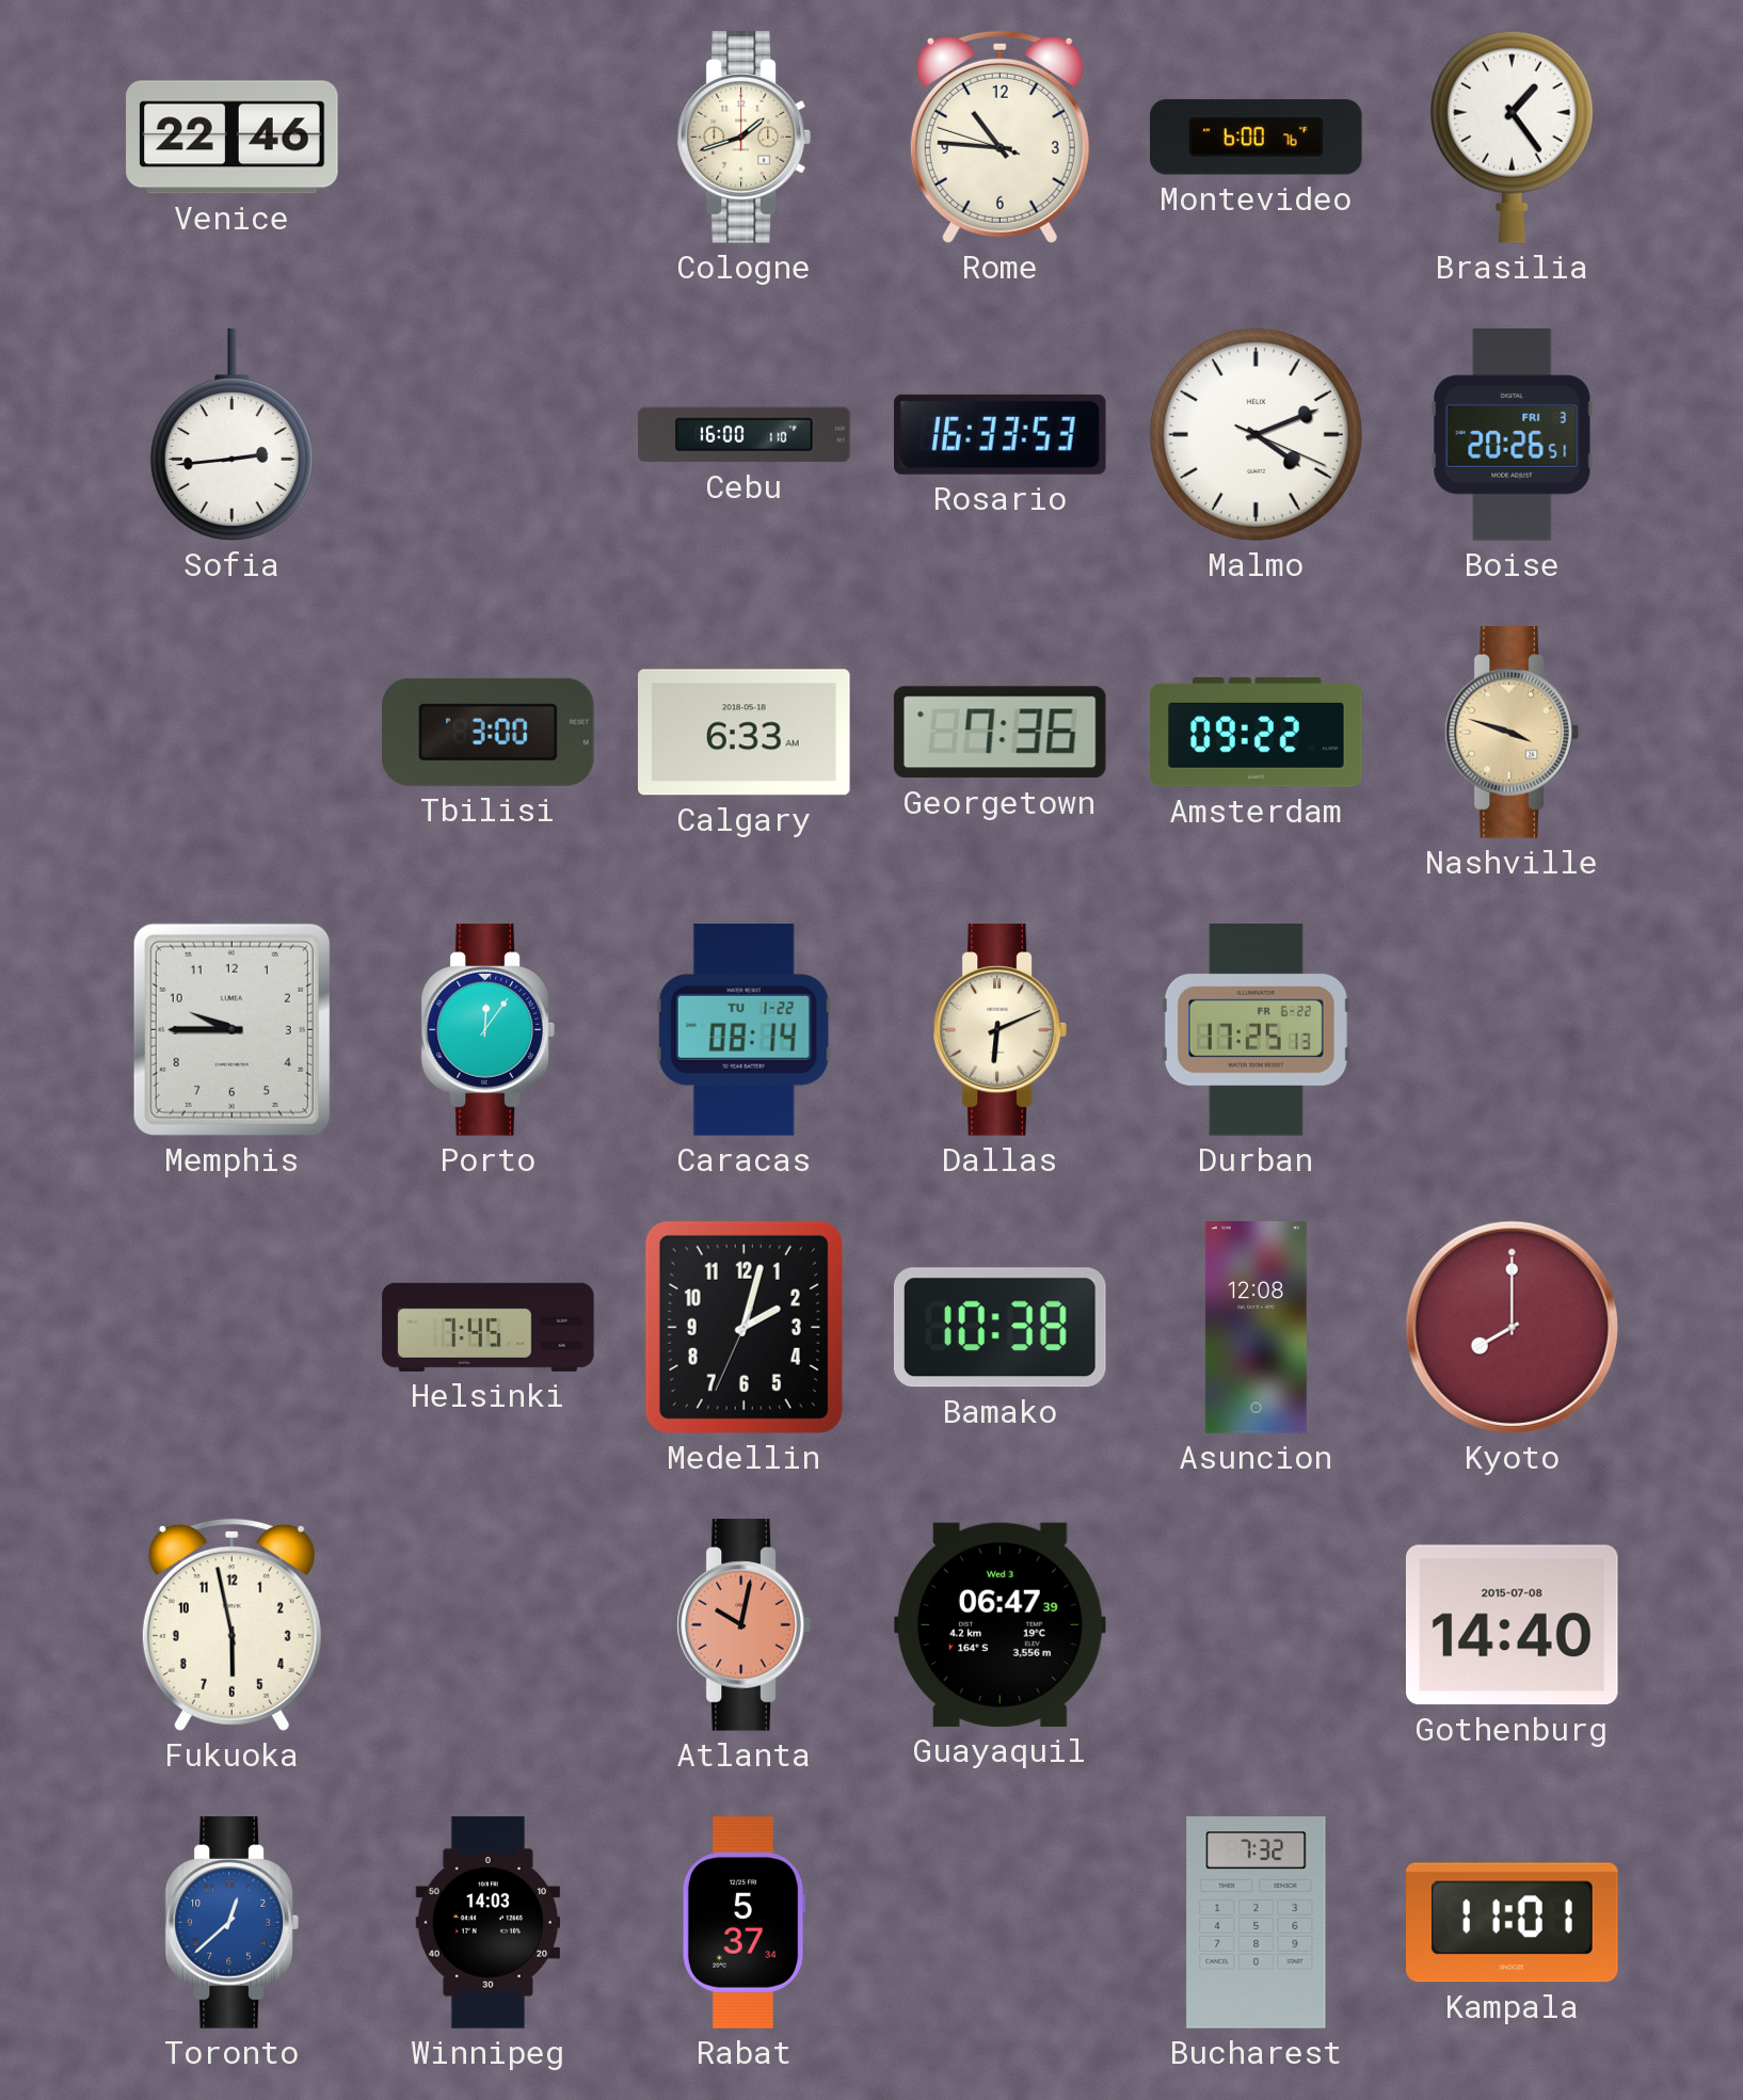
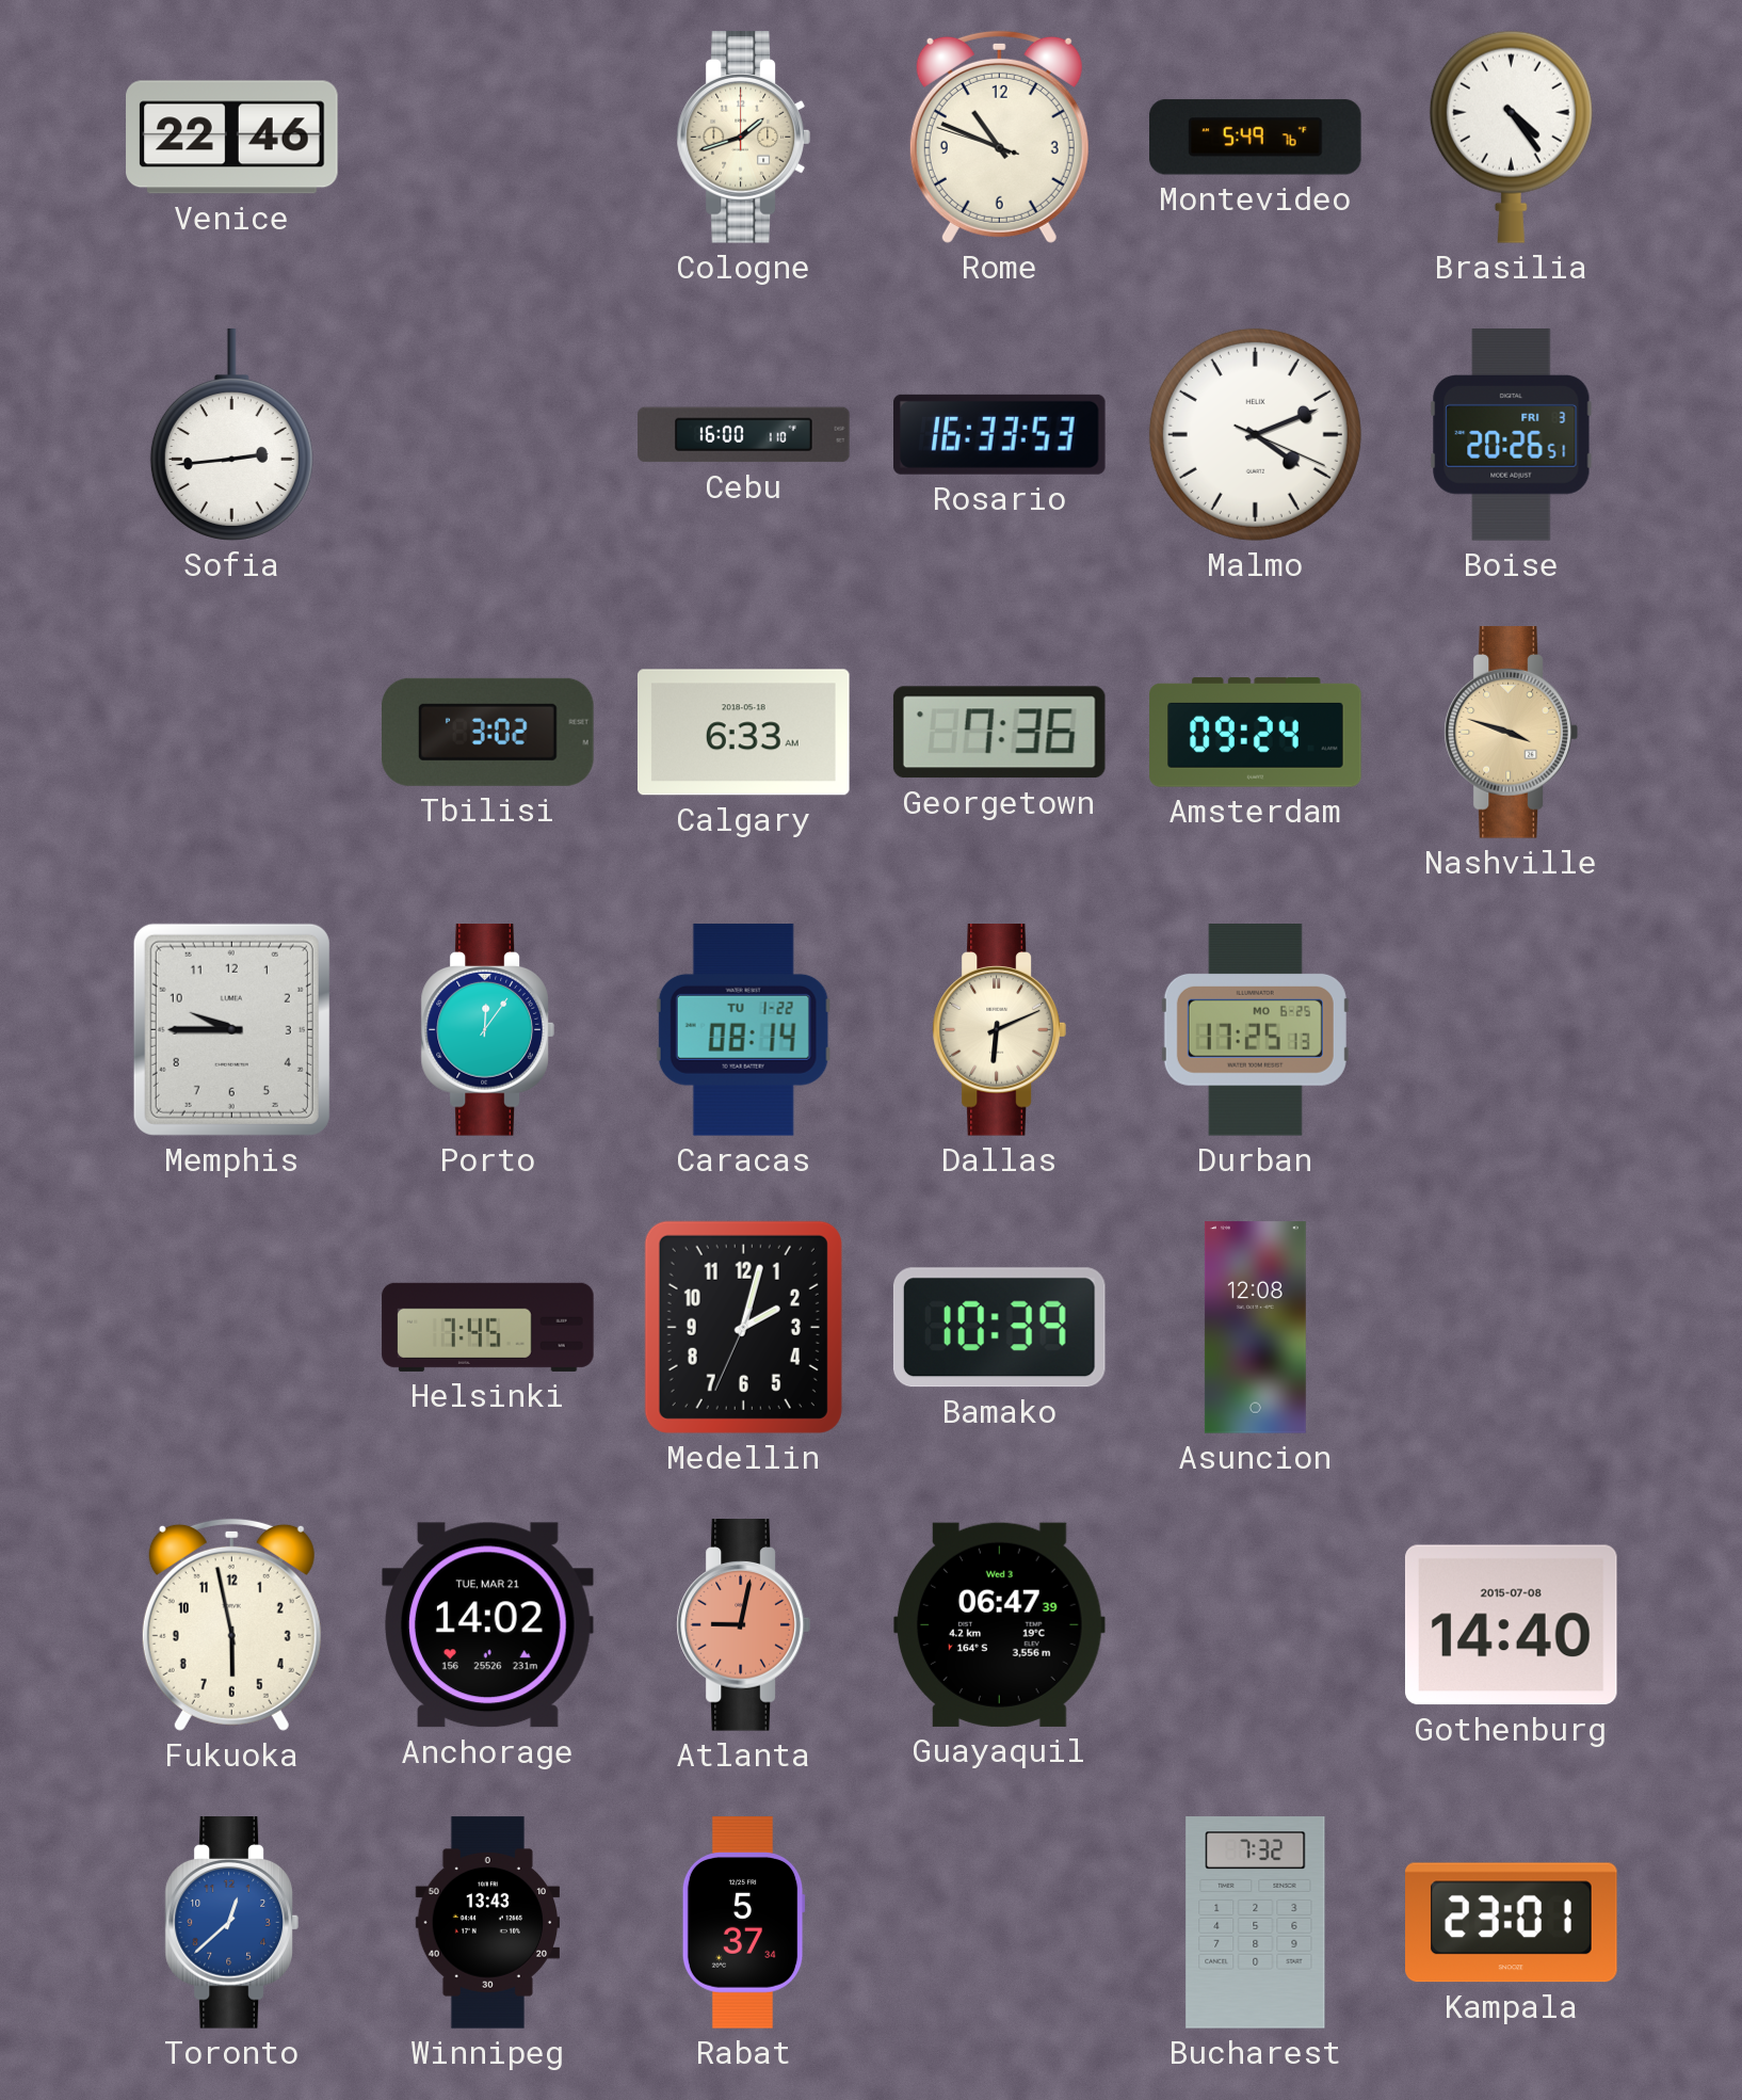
Rome: 10:45 -> 10:48
Montevideo: 6:00 -> 5:49
Brasilia: 1:24 -> 4:24
Tbilisi: 3:00 -> 3:02
Amsterdam: 09:22 -> 09:24
Durban date: FR 6-22 -> MO 6-25
Bamako: 10:38 -> 10:39
Kyoto: 8:00 -> none
Anchorage: none -> 14:02
Atlanta: 10:02 -> 9:02
Winnipeg: 14:03 -> 13:43
Kampala: 11:01 -> 23:01
